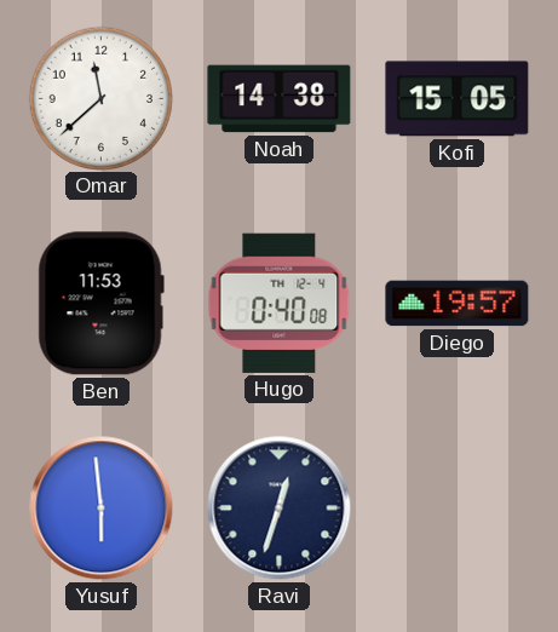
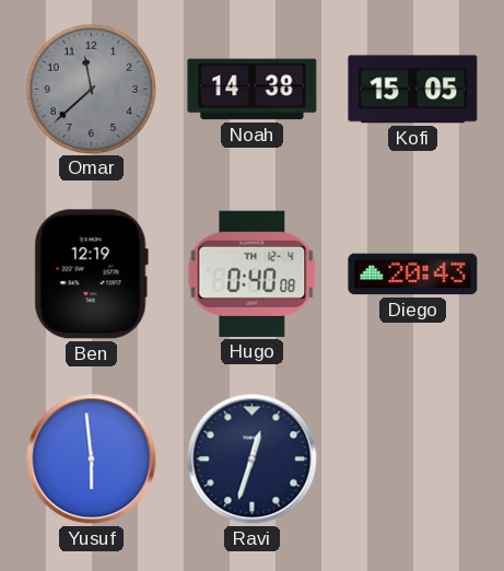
Omar dial: white -> grey
Ben: 11:53 -> 12:19
Diego: 19:57 -> 20:43
